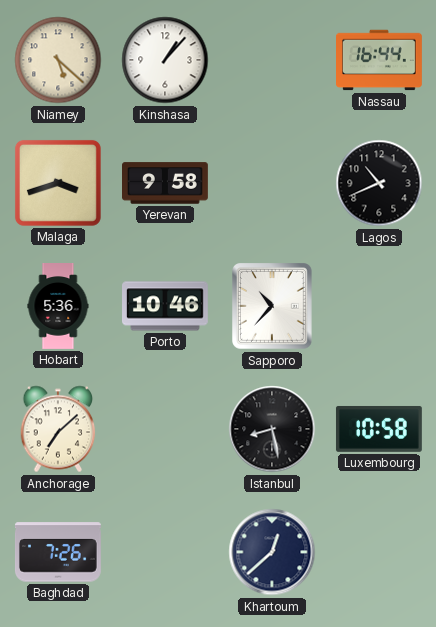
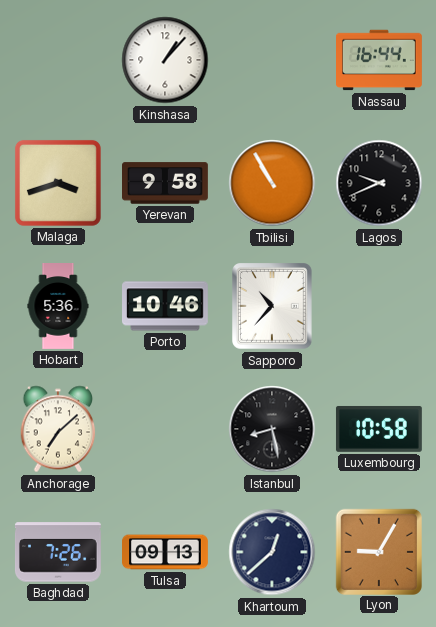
Niamey: 5:22 -> none
Tbilisi: none -> 10:55
Lagos: 10:41 -> 9:41
Tulsa: none -> 09:13
Lyon: none -> 9:05
